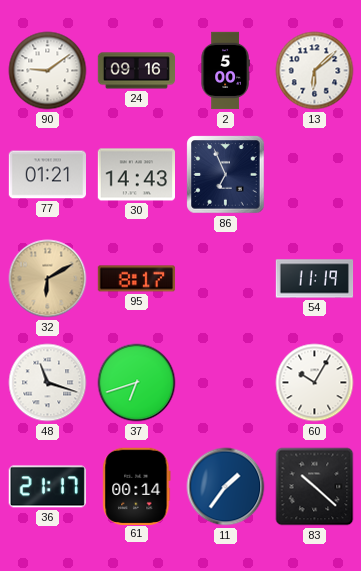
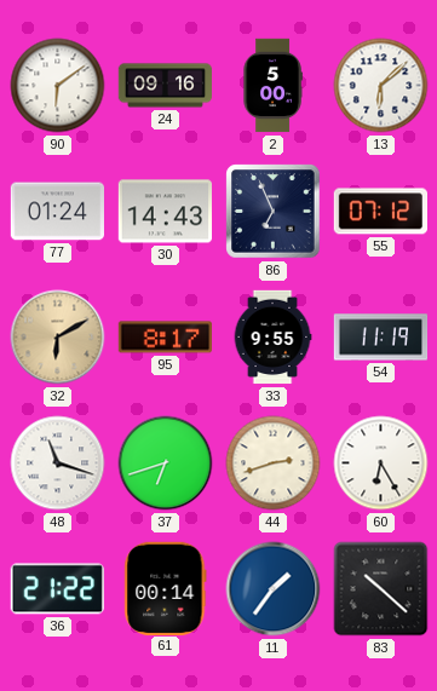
90: 9:09 -> 6:09
77: 01:21 -> 01:24
55: none -> 07:12
33: none -> 9:55
44: none -> 2:42
60: 10:05 -> 6:25
36: 21:17 -> 21:22
